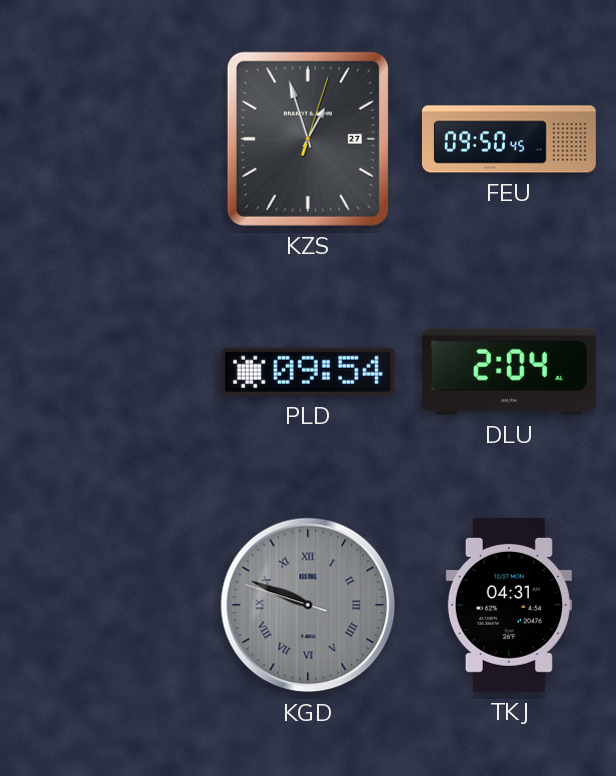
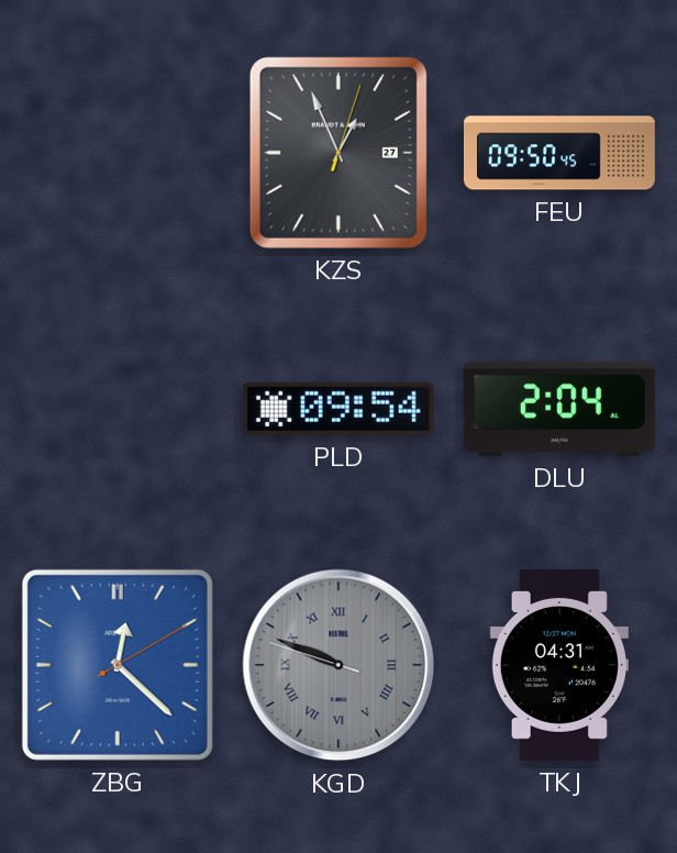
KZS: 12:57 -> 12:56
ZBG: none -> 12:22
